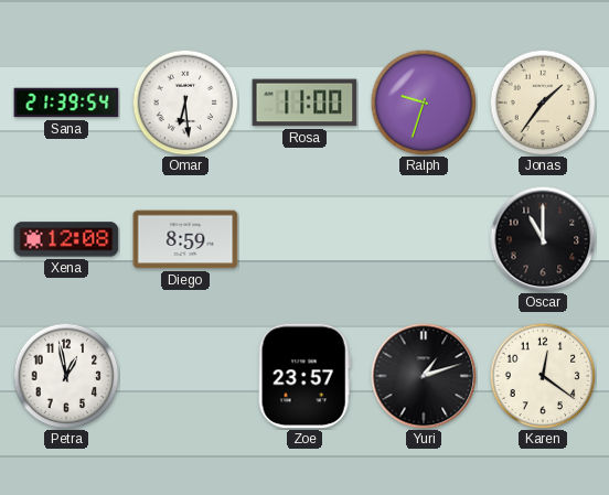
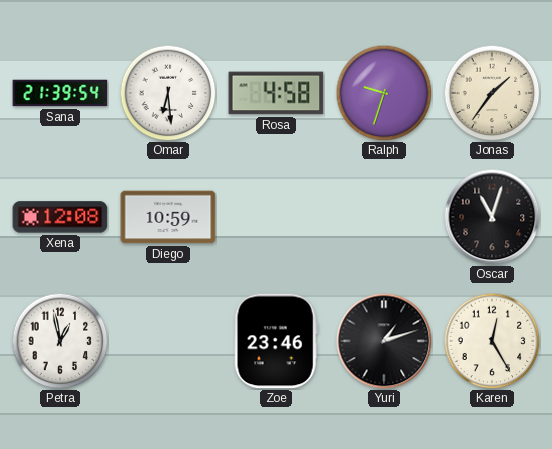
Rosa: 11:00 -> 4:58
Diego: 8:59 -> 10:59
Oscar: 11:00 -> 11:03
Zoe: 23:57 -> 23:46
Karen: 12:21 -> 12:25
